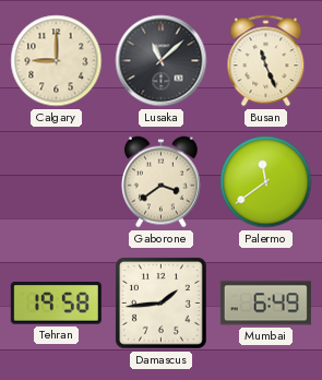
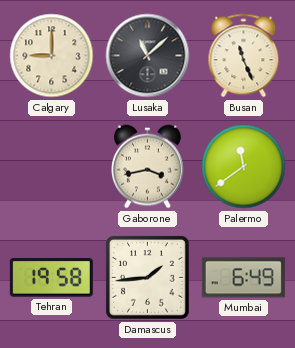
Gaborone: 3:39 -> 3:43
